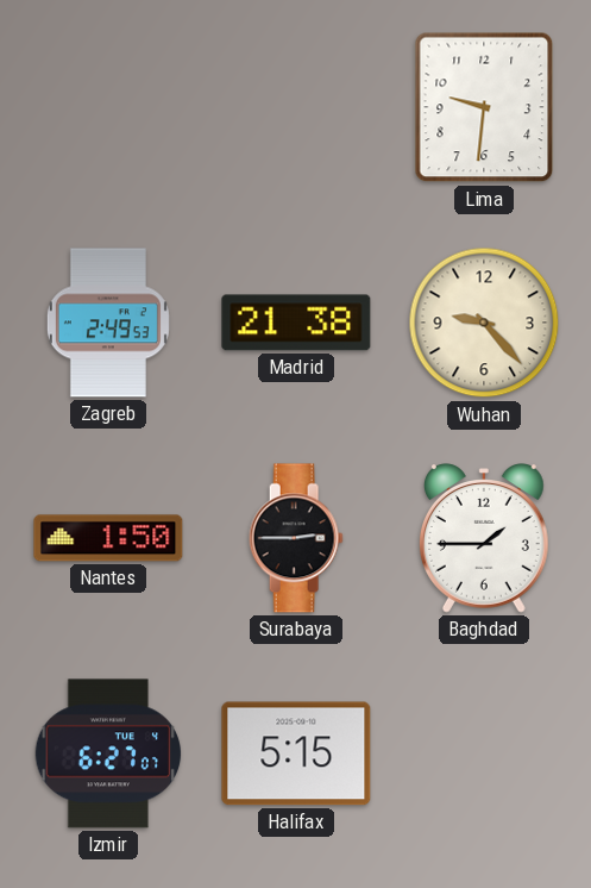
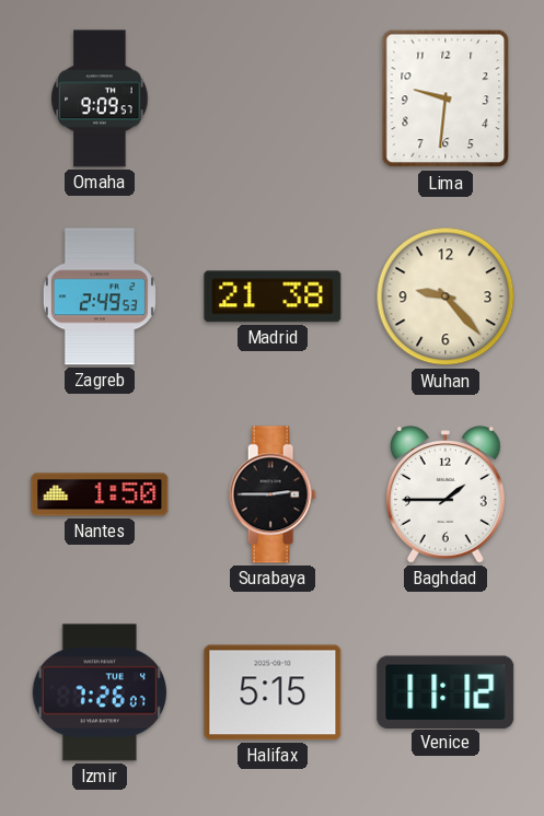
Omaha: none -> 9:09
Izmir: 6:27 -> 7:26
Venice: none -> 11:12
